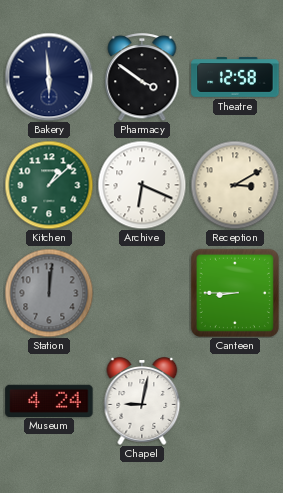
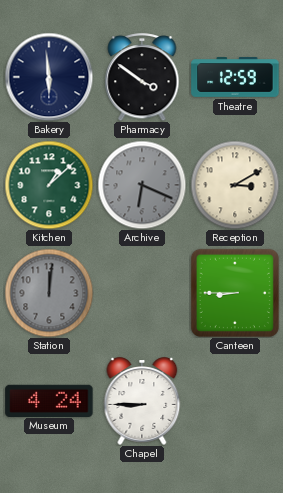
Theatre: 12:58 -> 12:59
Archive dial: white -> grey
Chapel: 9:02 -> 8:45
